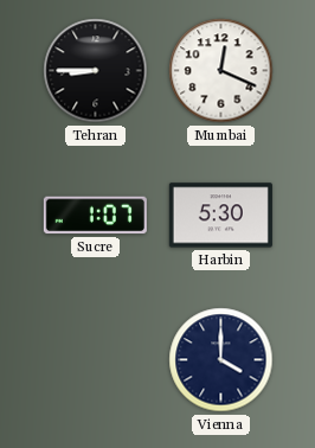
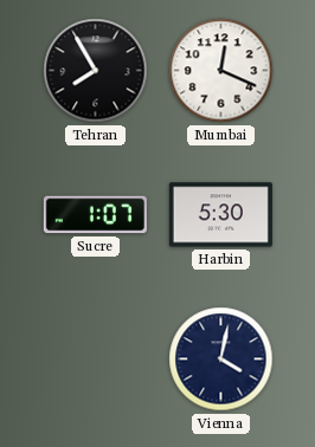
Tehran: 8:45 -> 7:55
Vienna: 4:00 -> 4:02
